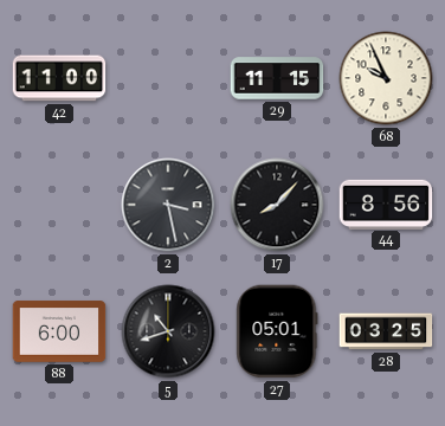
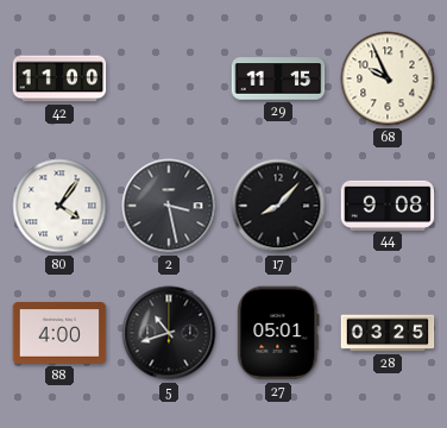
80: none -> 4:06
44: 8:56 -> 9:08
88: 6:00 -> 4:00
